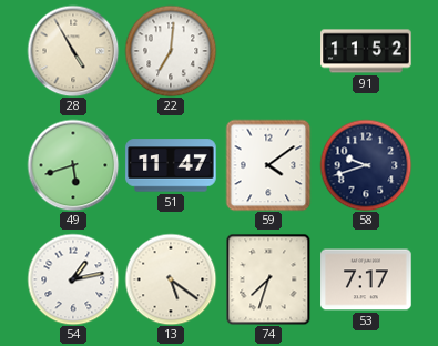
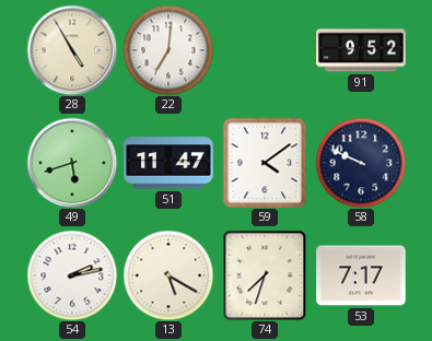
91: 11:52 -> 9:52
58: 9:42 -> 9:49
54: 1:13 -> 2:13
13: 5:21 -> 5:20
